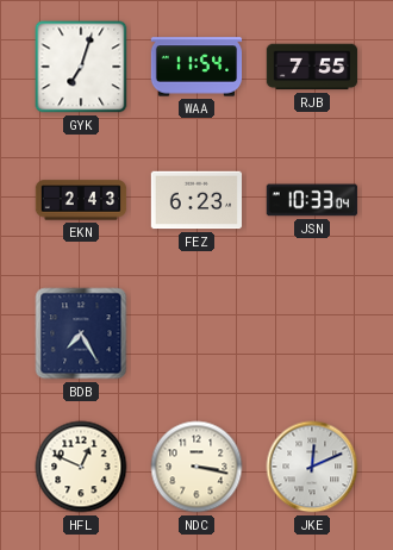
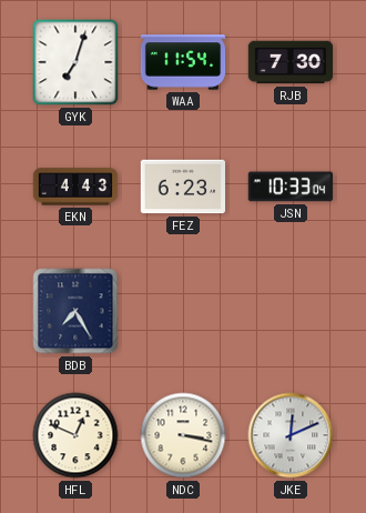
RJB: 7:55 -> 7:30
EKN: 2:43 -> 4:43
